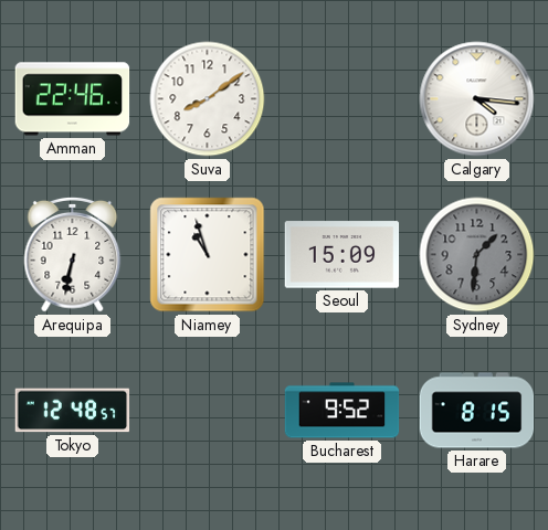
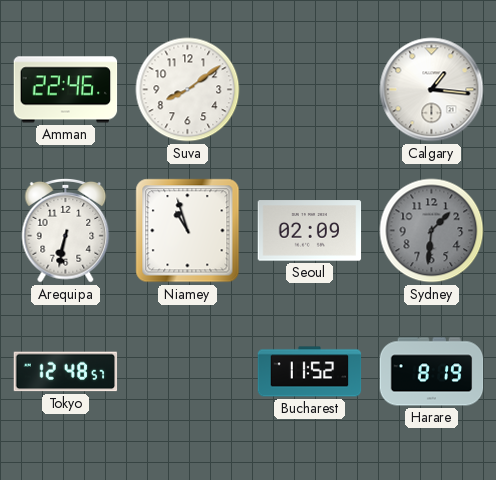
Calgary: 4:16 -> 1:16
Seoul: 15:09 -> 02:09
Bucharest: 9:52 -> 11:52
Harare: 8:15 -> 8:19
